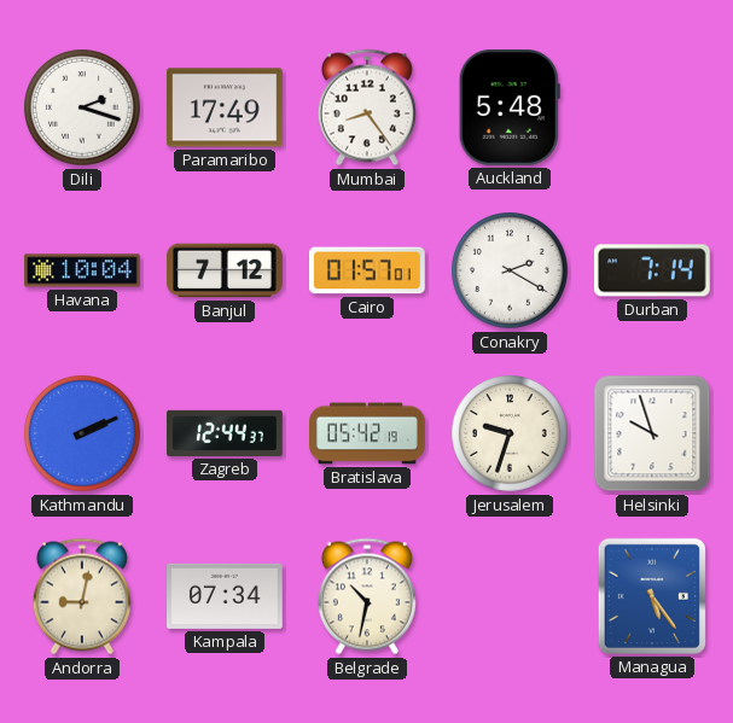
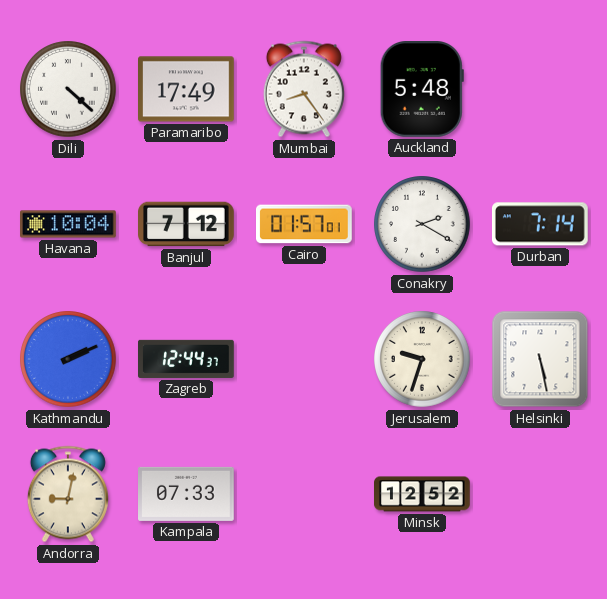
Dili: 2:18 -> 4:22
Bratislava: 05:42 -> none
Helsinki: 9:57 -> 5:28
Kampala: 07:34 -> 07:33
Belgrade: 10:32 -> none
Minsk: none -> 12:52
Managua: 5:24 -> none
